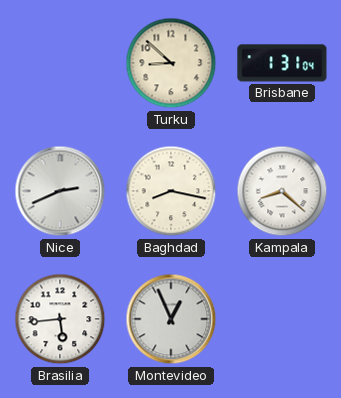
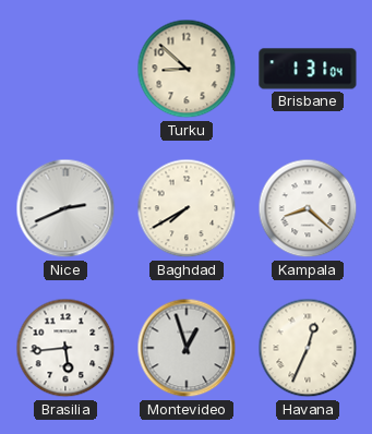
Baghdad: 8:17 -> 7:40
Montevideo: 12:56 -> 12:57
Havana: none -> 12:34
